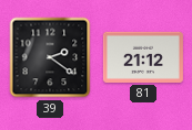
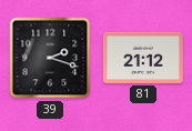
39: 2:21 -> 2:18
